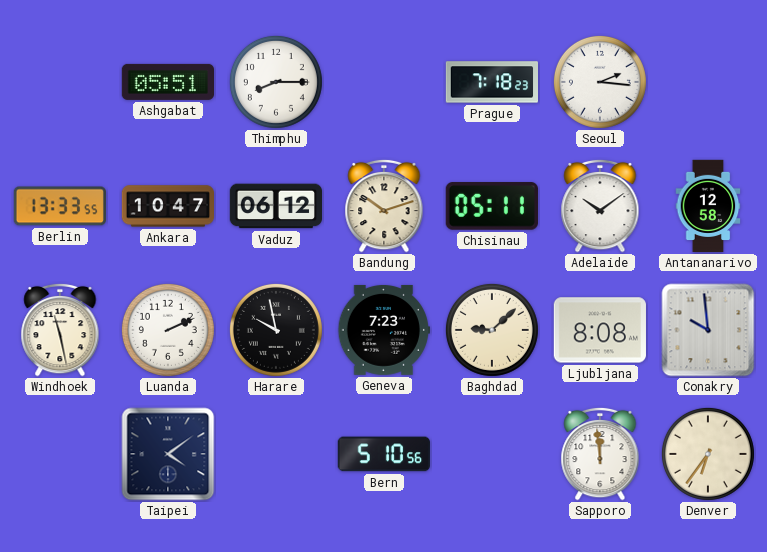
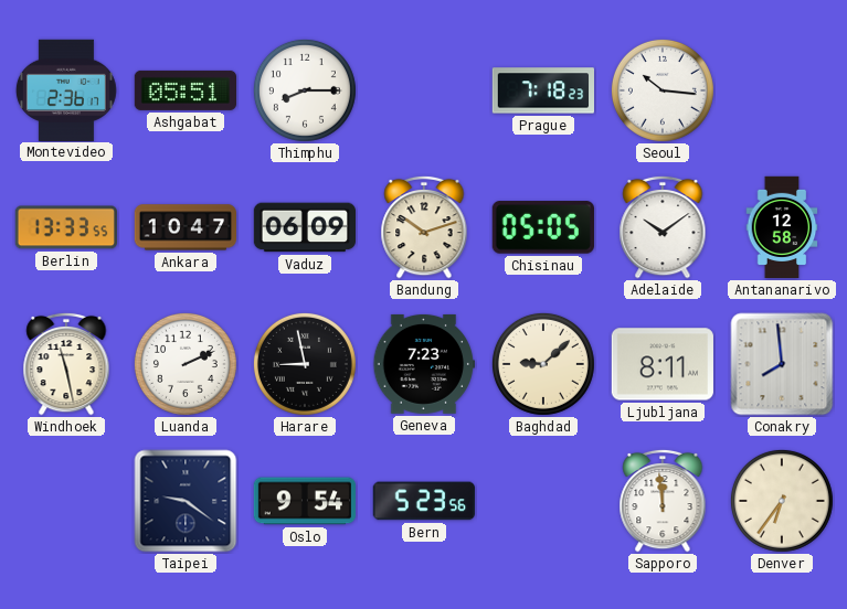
Montevideo: none -> 2:36
Seoul: 2:16 -> 10:16
Vaduz: 06:12 -> 06:09
Chisinau: 05:11 -> 05:05
Harare: 9:58 -> 8:58
Ljubljana: 8:08 -> 8:11
Conakry: 9:59 -> 7:59
Taipei: 4:09 -> 9:21
Oslo: none -> 9:54
Bern: 5:10 -> 5:23
